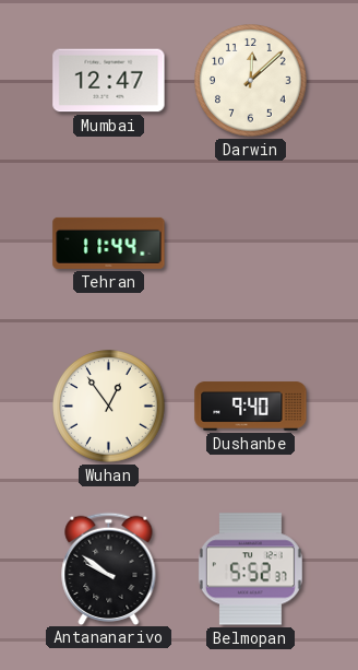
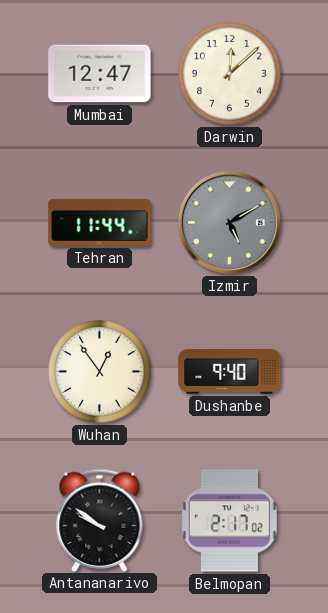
Izmir: none -> 5:10
Belmopan: 5:52 -> 2:17
